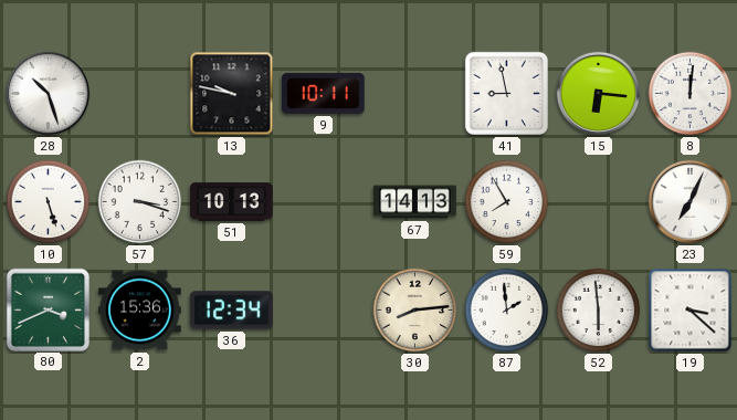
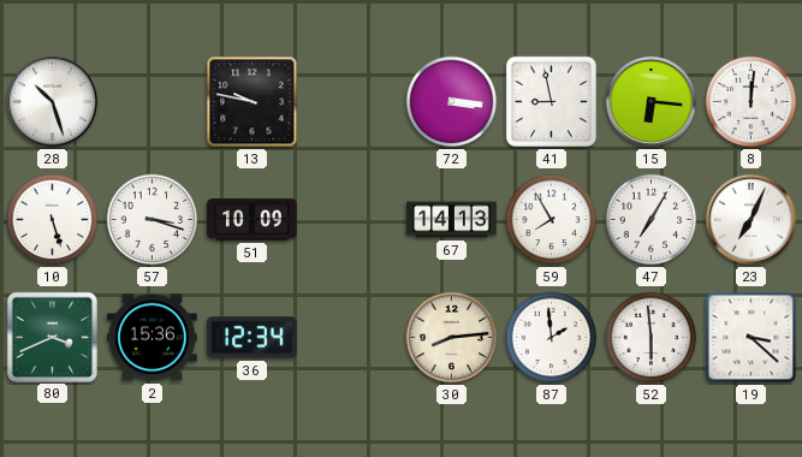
9: 10:11 -> none
72: none -> 3:16
51: 10:13 -> 10:09
47: none -> 7:05
